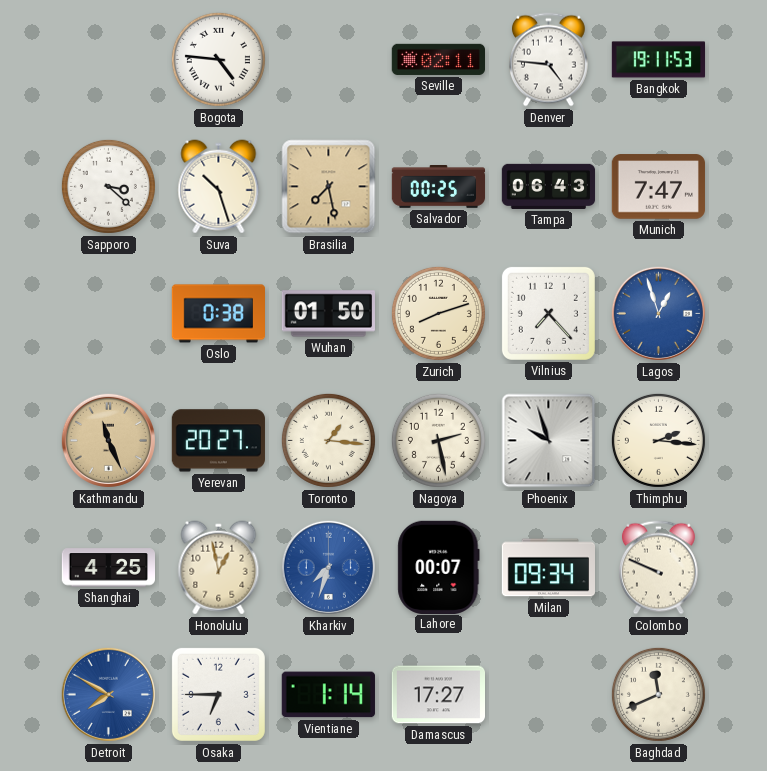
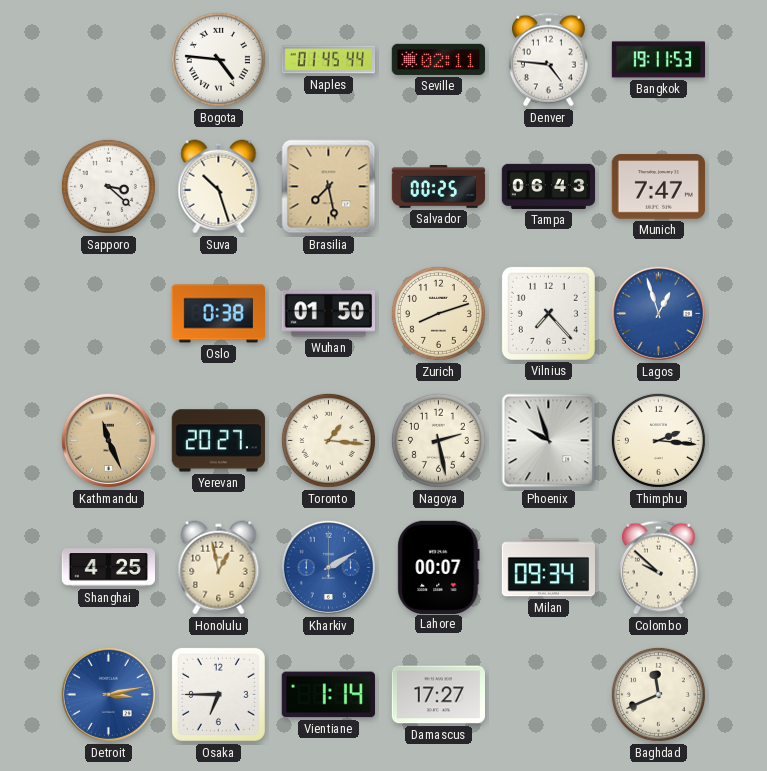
Naples: none -> 01:45
Kharkiv: 7:33 -> 2:10
Colombo: 9:49 -> 9:52
Detroit: 7:50 -> 3:13
